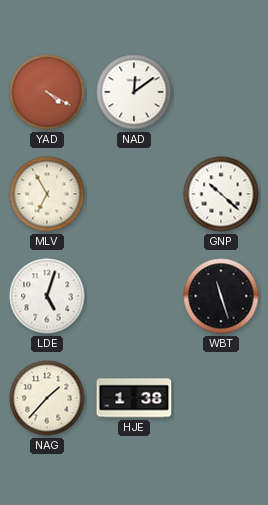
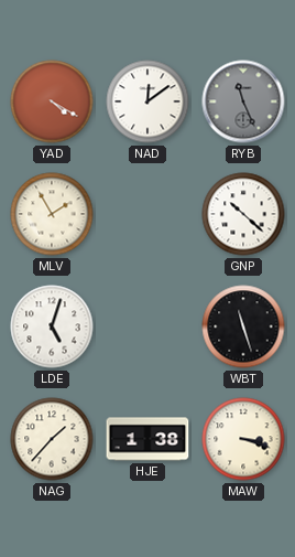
RYB: none -> 11:26
MLV: 6:55 -> 1:55
MAW: none -> 3:18
